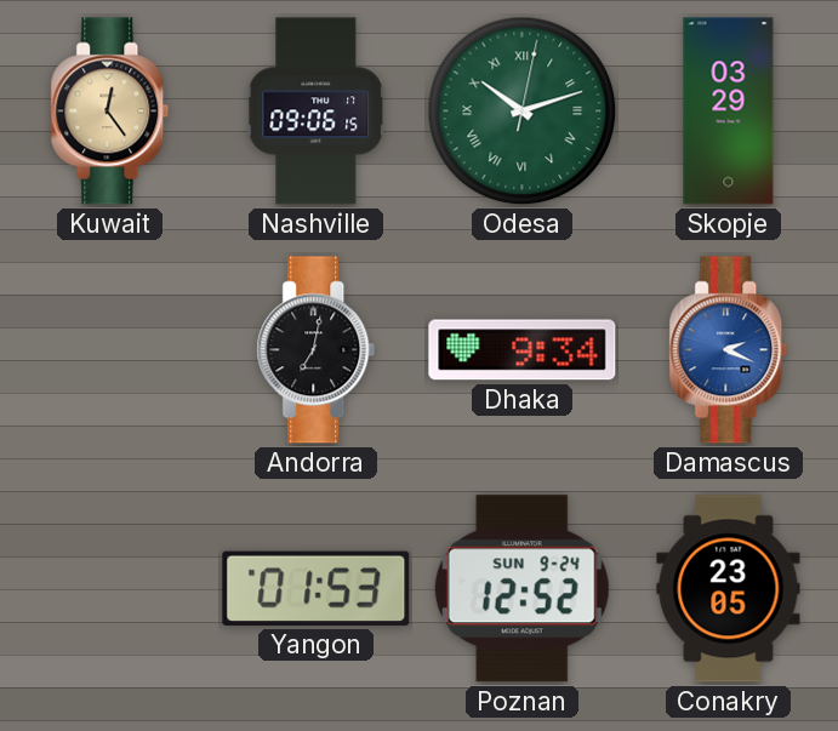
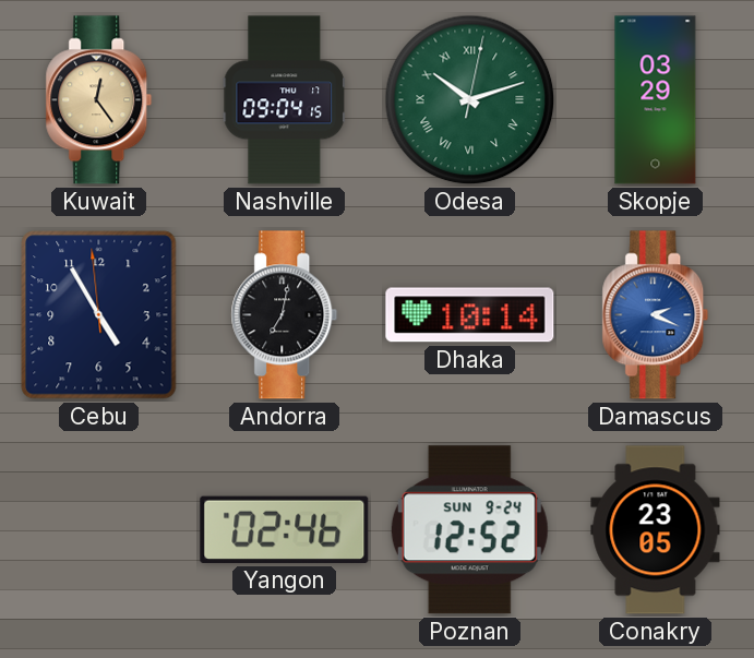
Nashville: 09:06 -> 09:04
Cebu: none -> 4:54
Dhaka: 9:34 -> 10:14
Yangon: 01:53 -> 02:46
